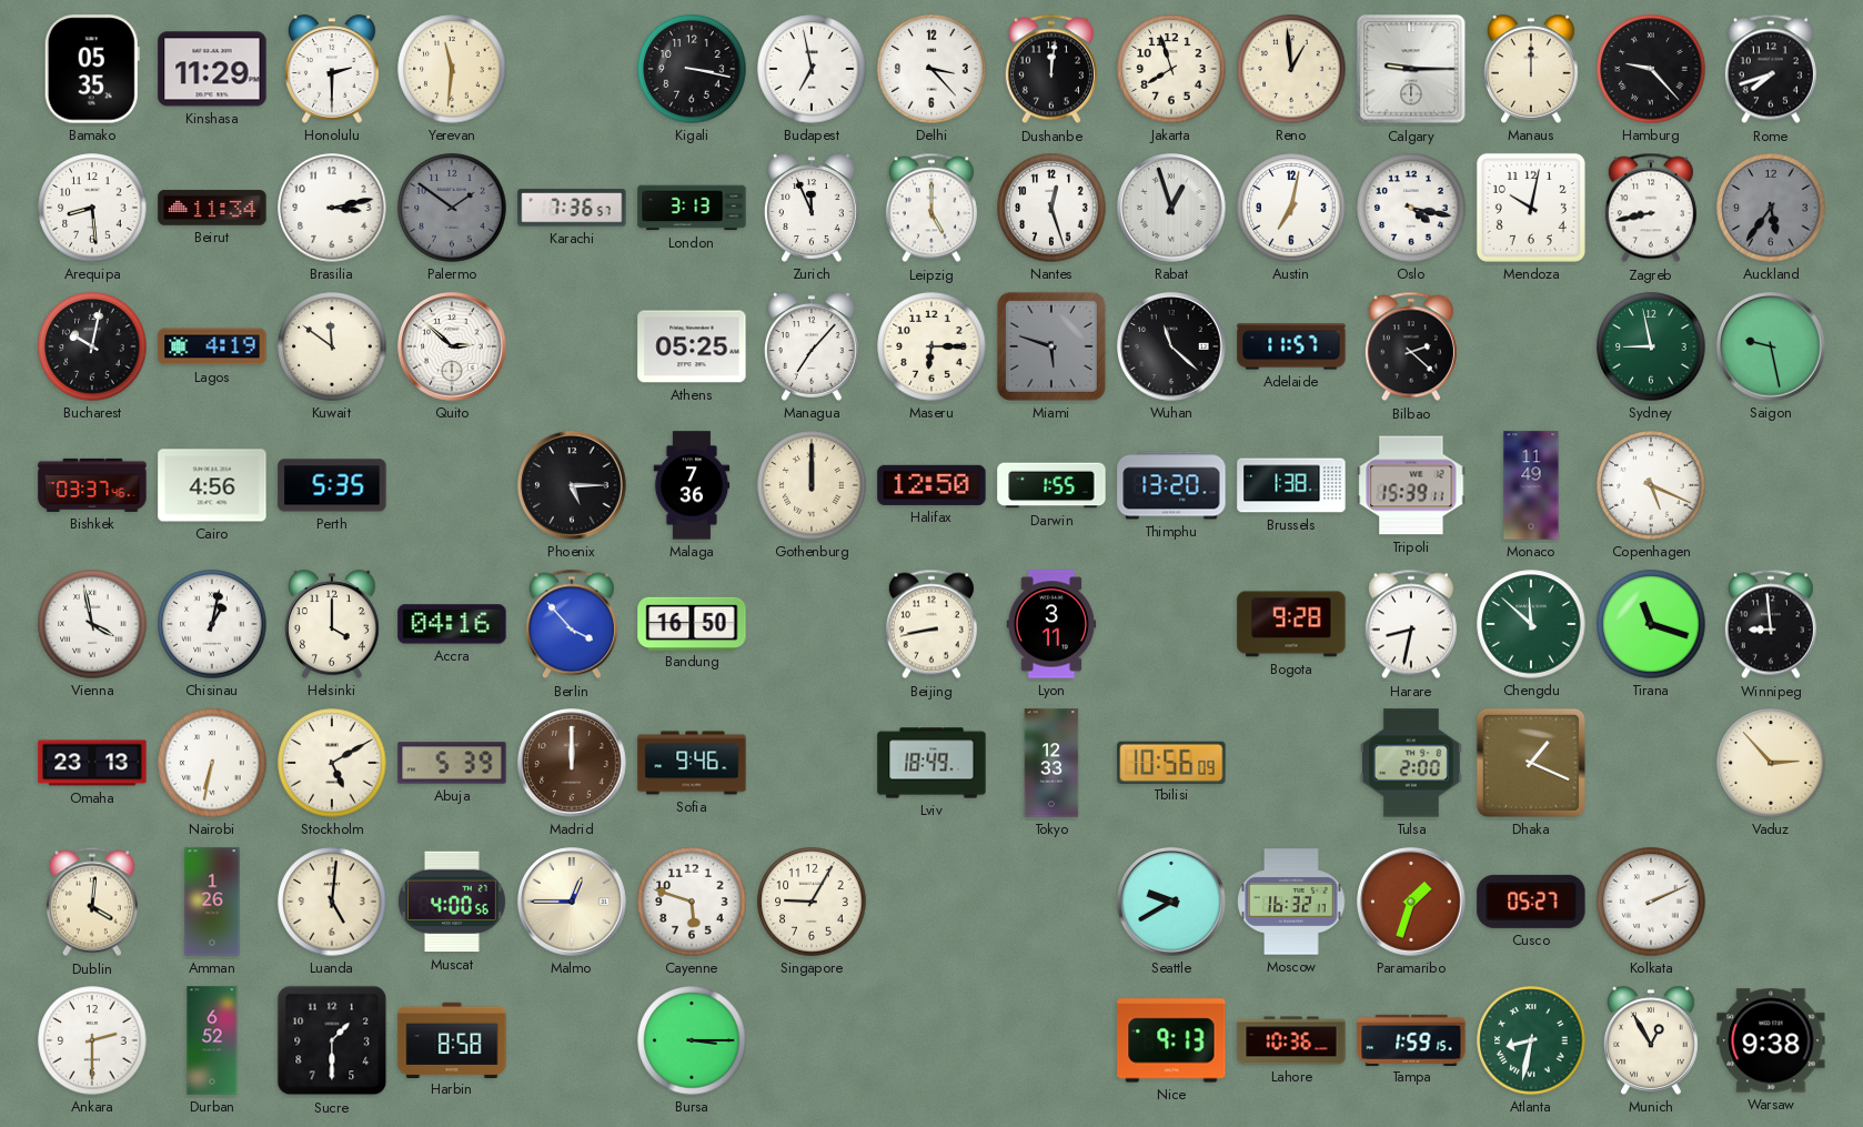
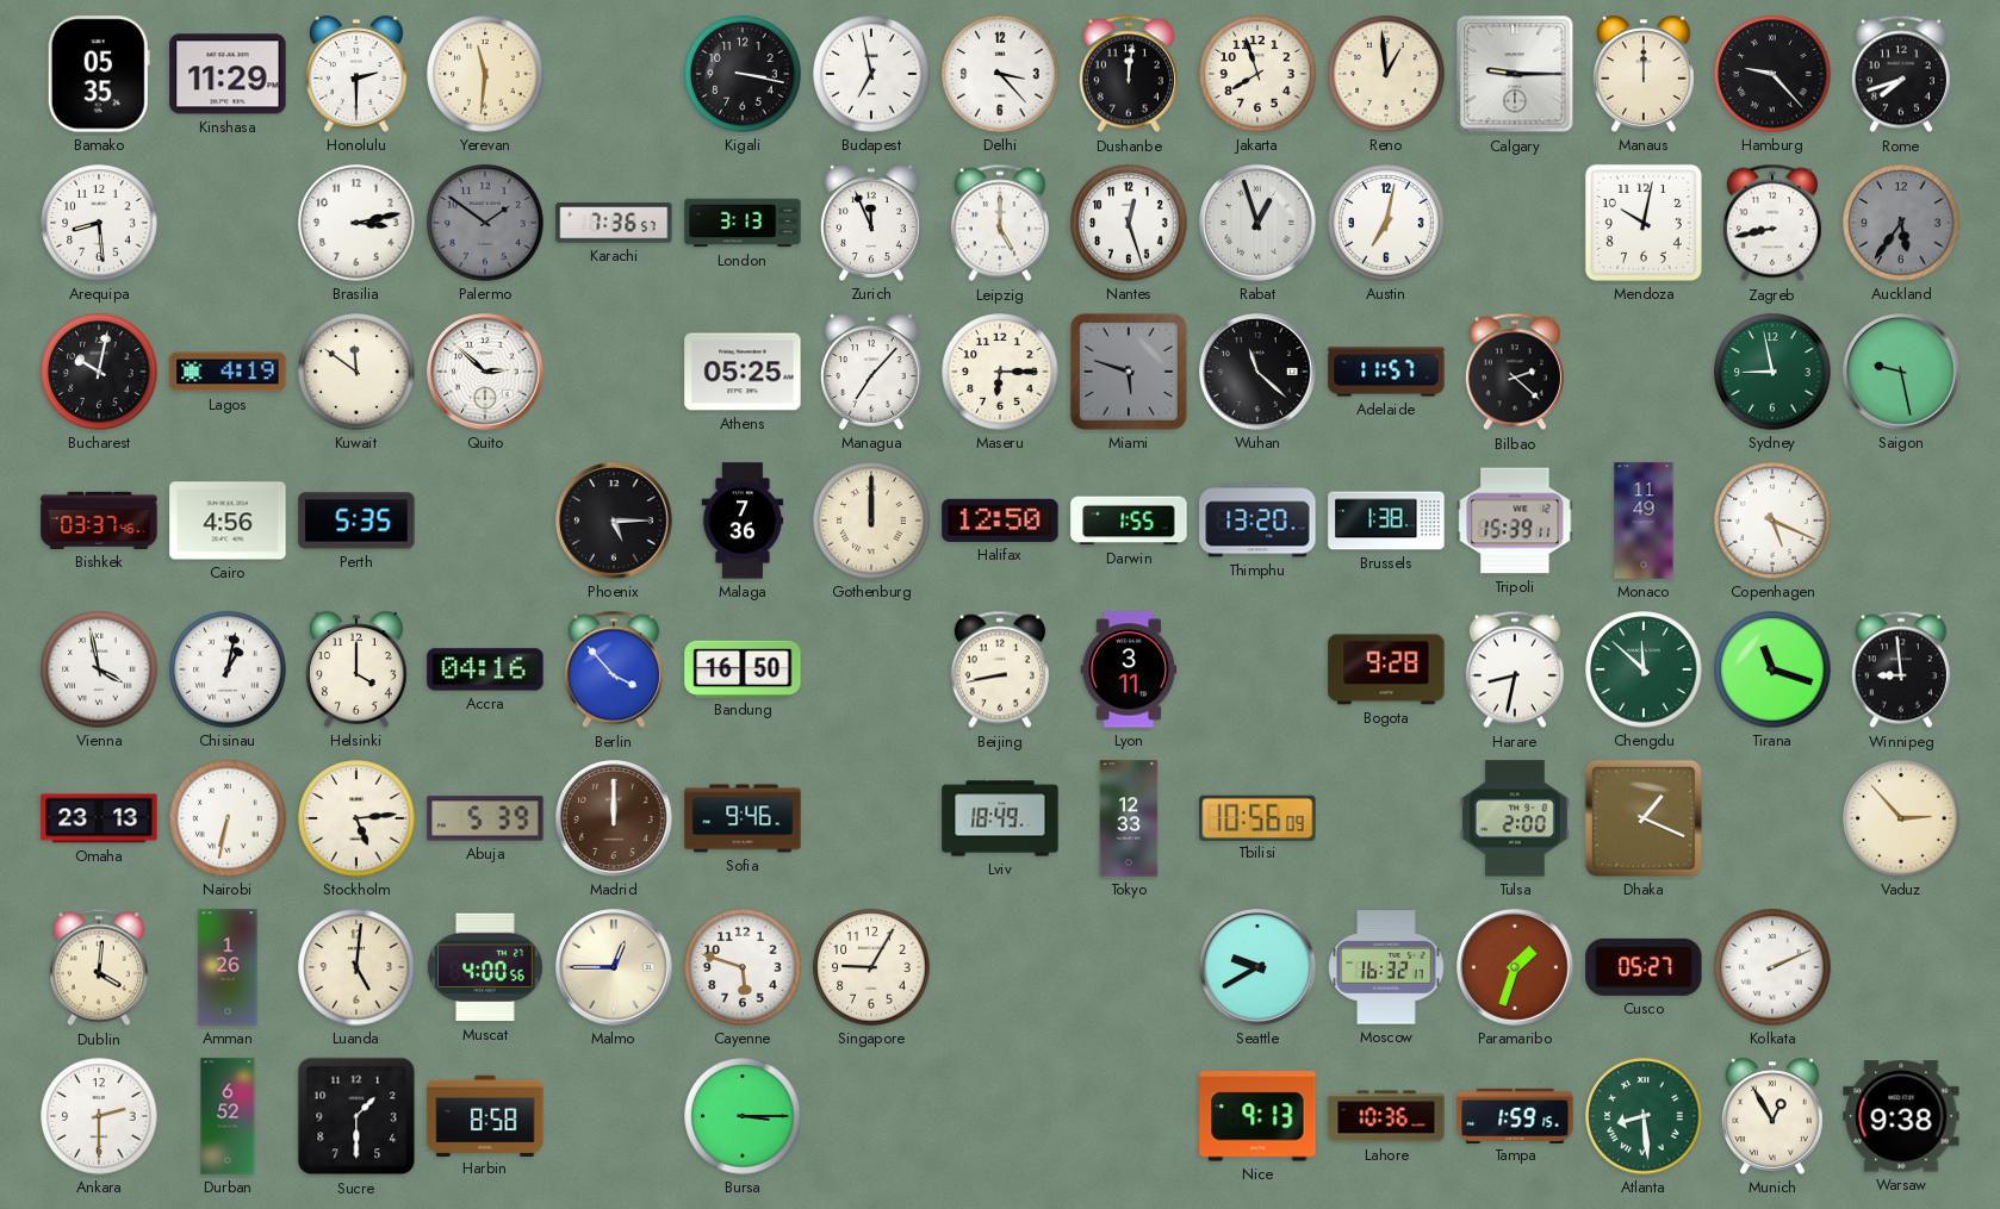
Beirut: 11:34 -> none
Oslo: 4:17 -> none
Stockholm: 5:10 -> 5:14
Atlanta: 8:32 -> 8:29
